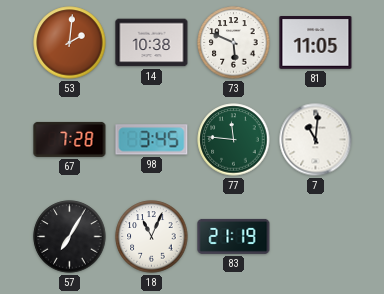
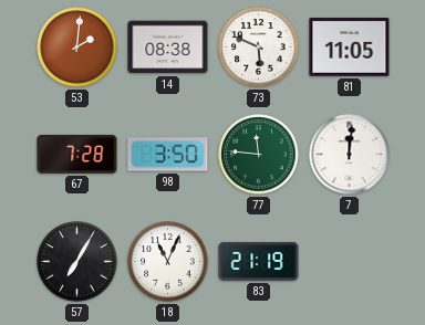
14: 10:38 -> 08:38
98: 3:45 -> 3:50
7: 11:01 -> 12:01
